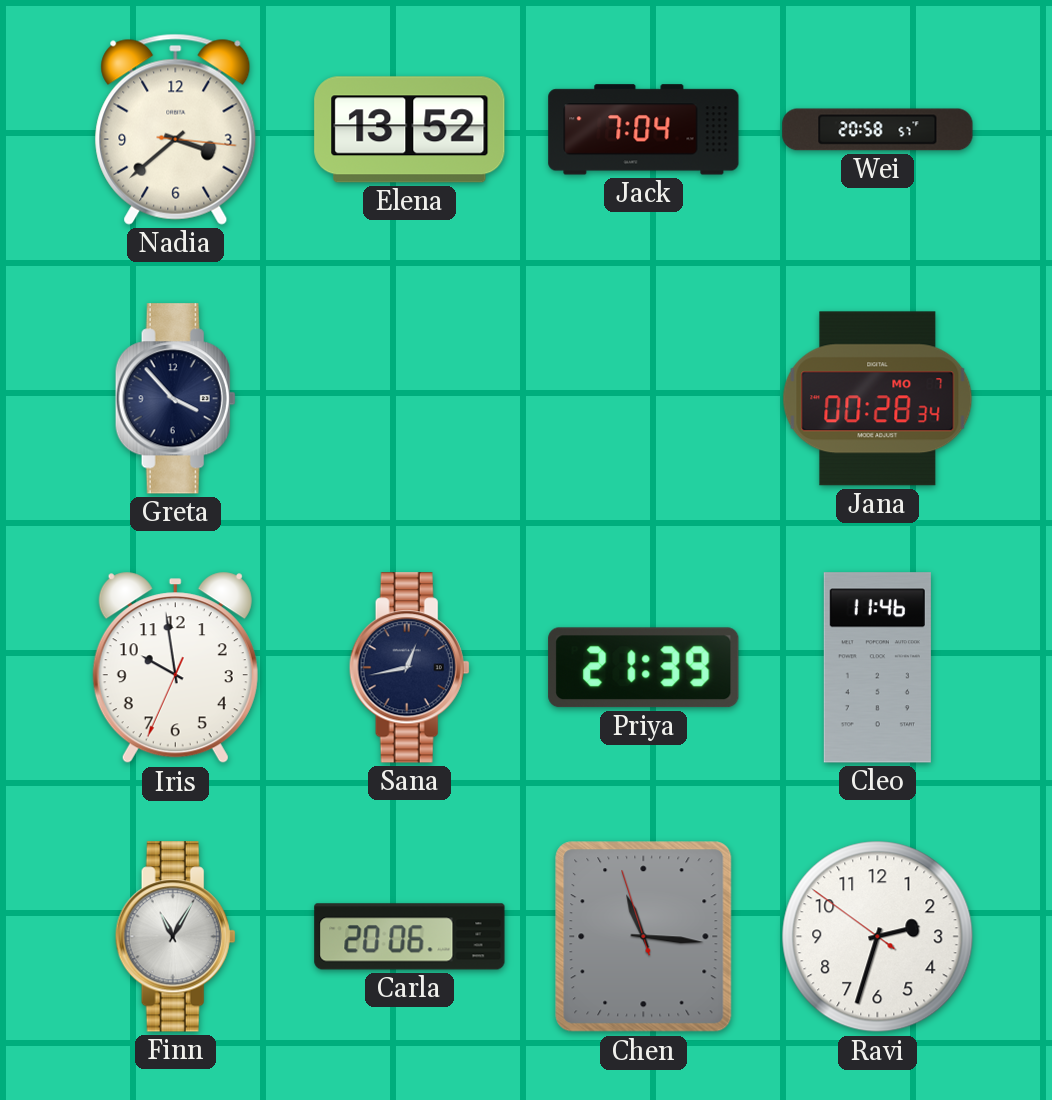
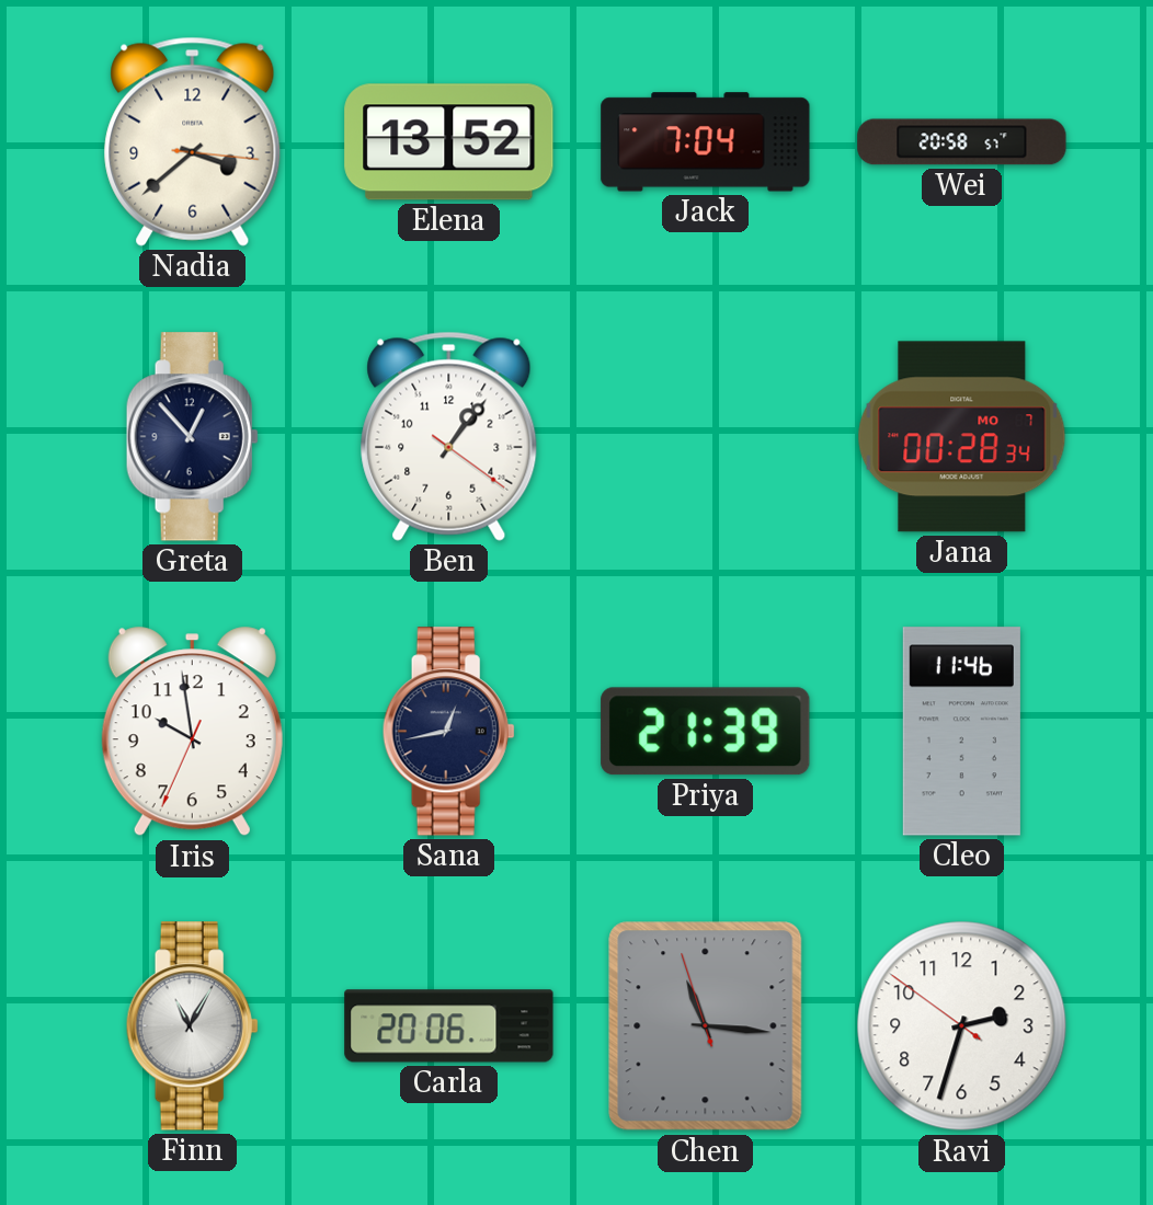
Greta: 3:53 -> 12:53
Ben: none -> 1:06
